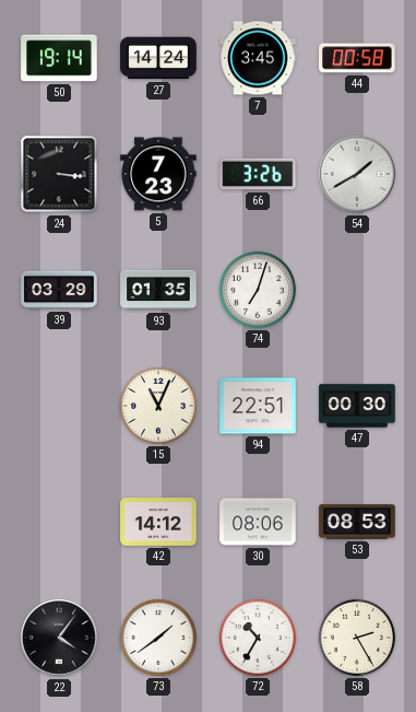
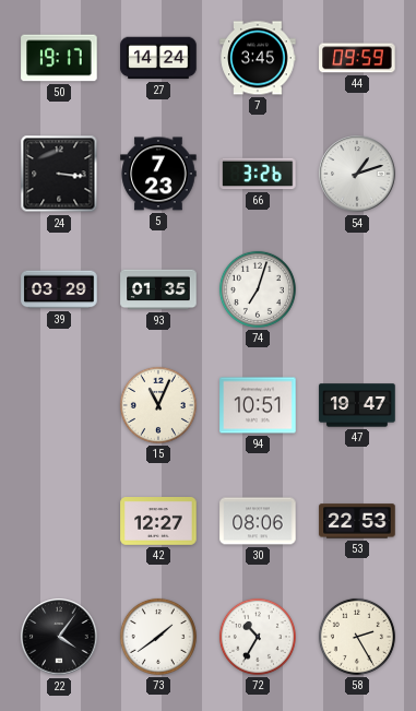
50: 19:14 -> 19:17
44: 00:58 -> 09:59
54: 1:40 -> 1:12
94: 22:51 -> 10:51
47: 00:30 -> 19:47
42: 14:12 -> 12:27
53: 08:53 -> 22:53
